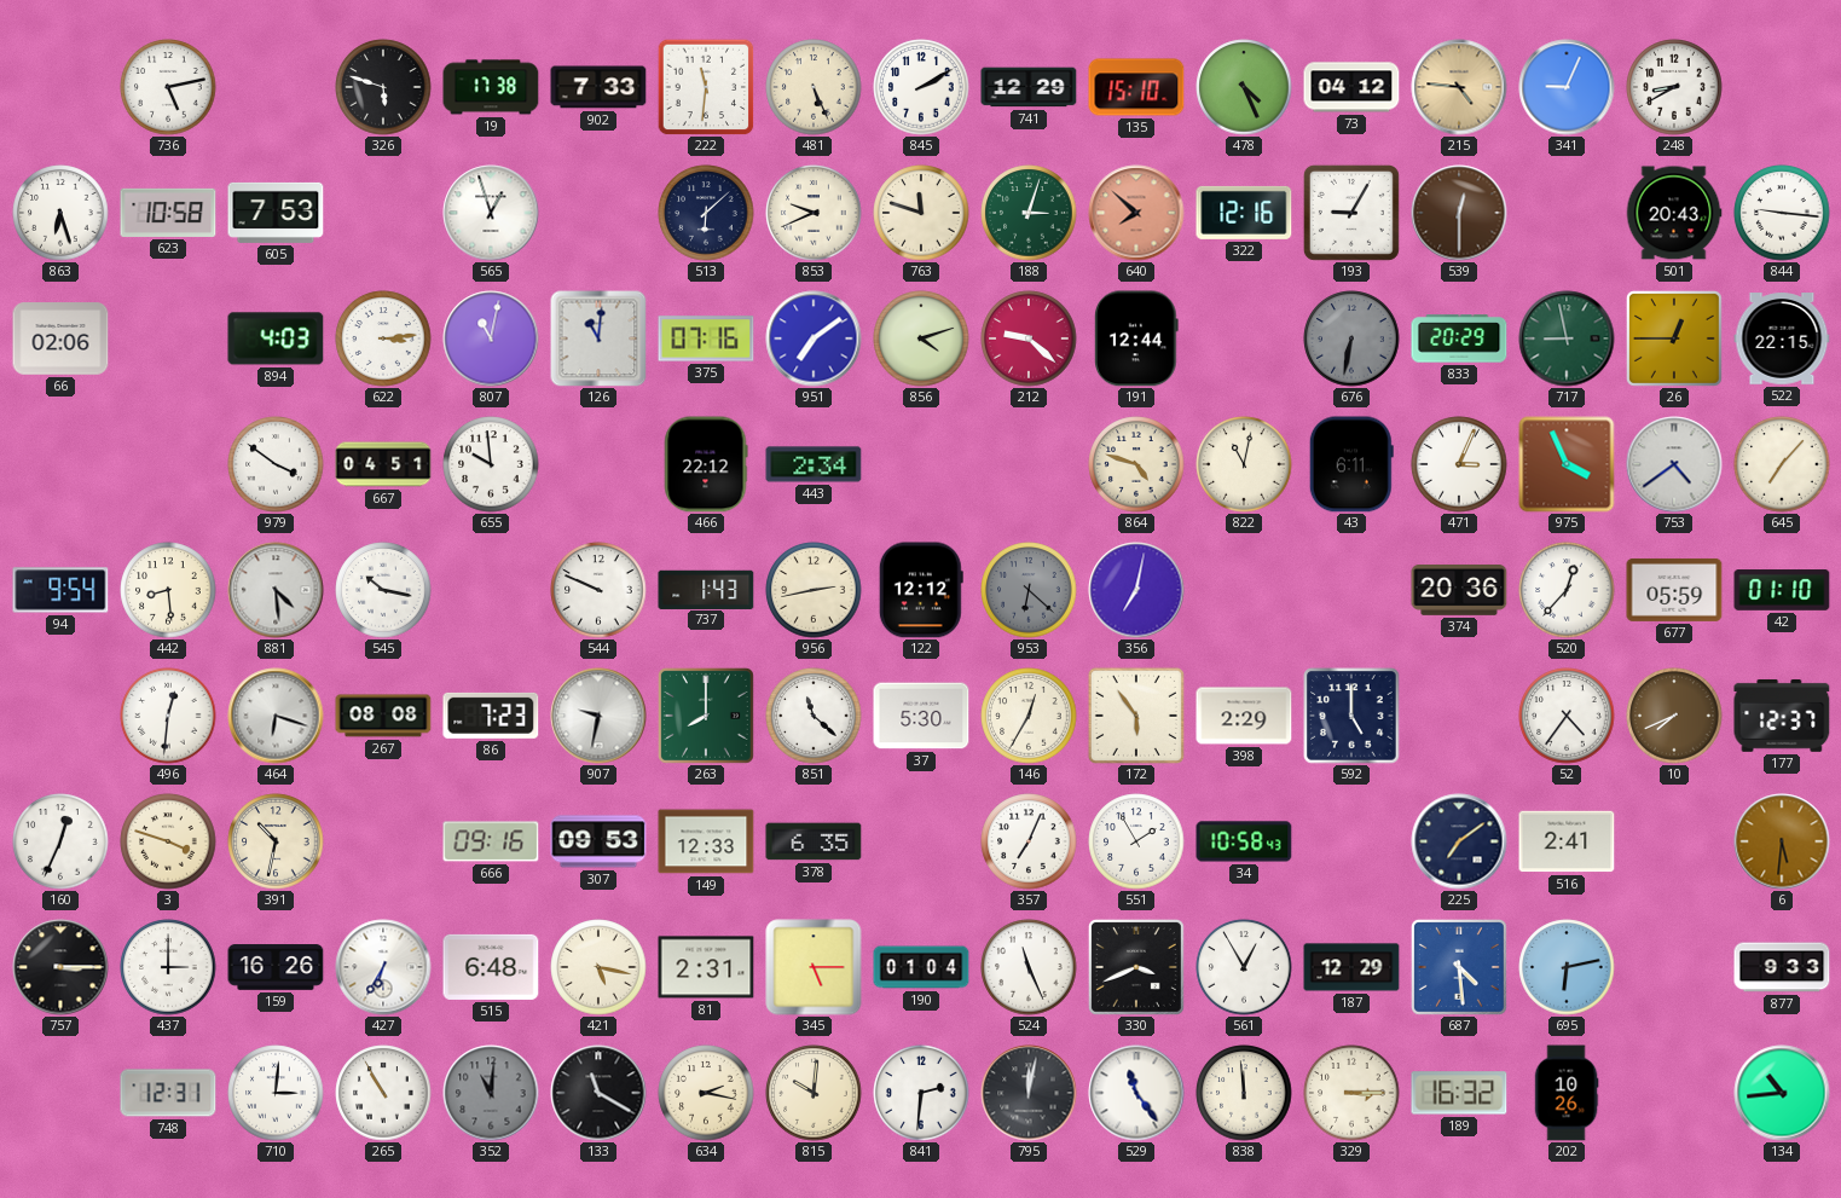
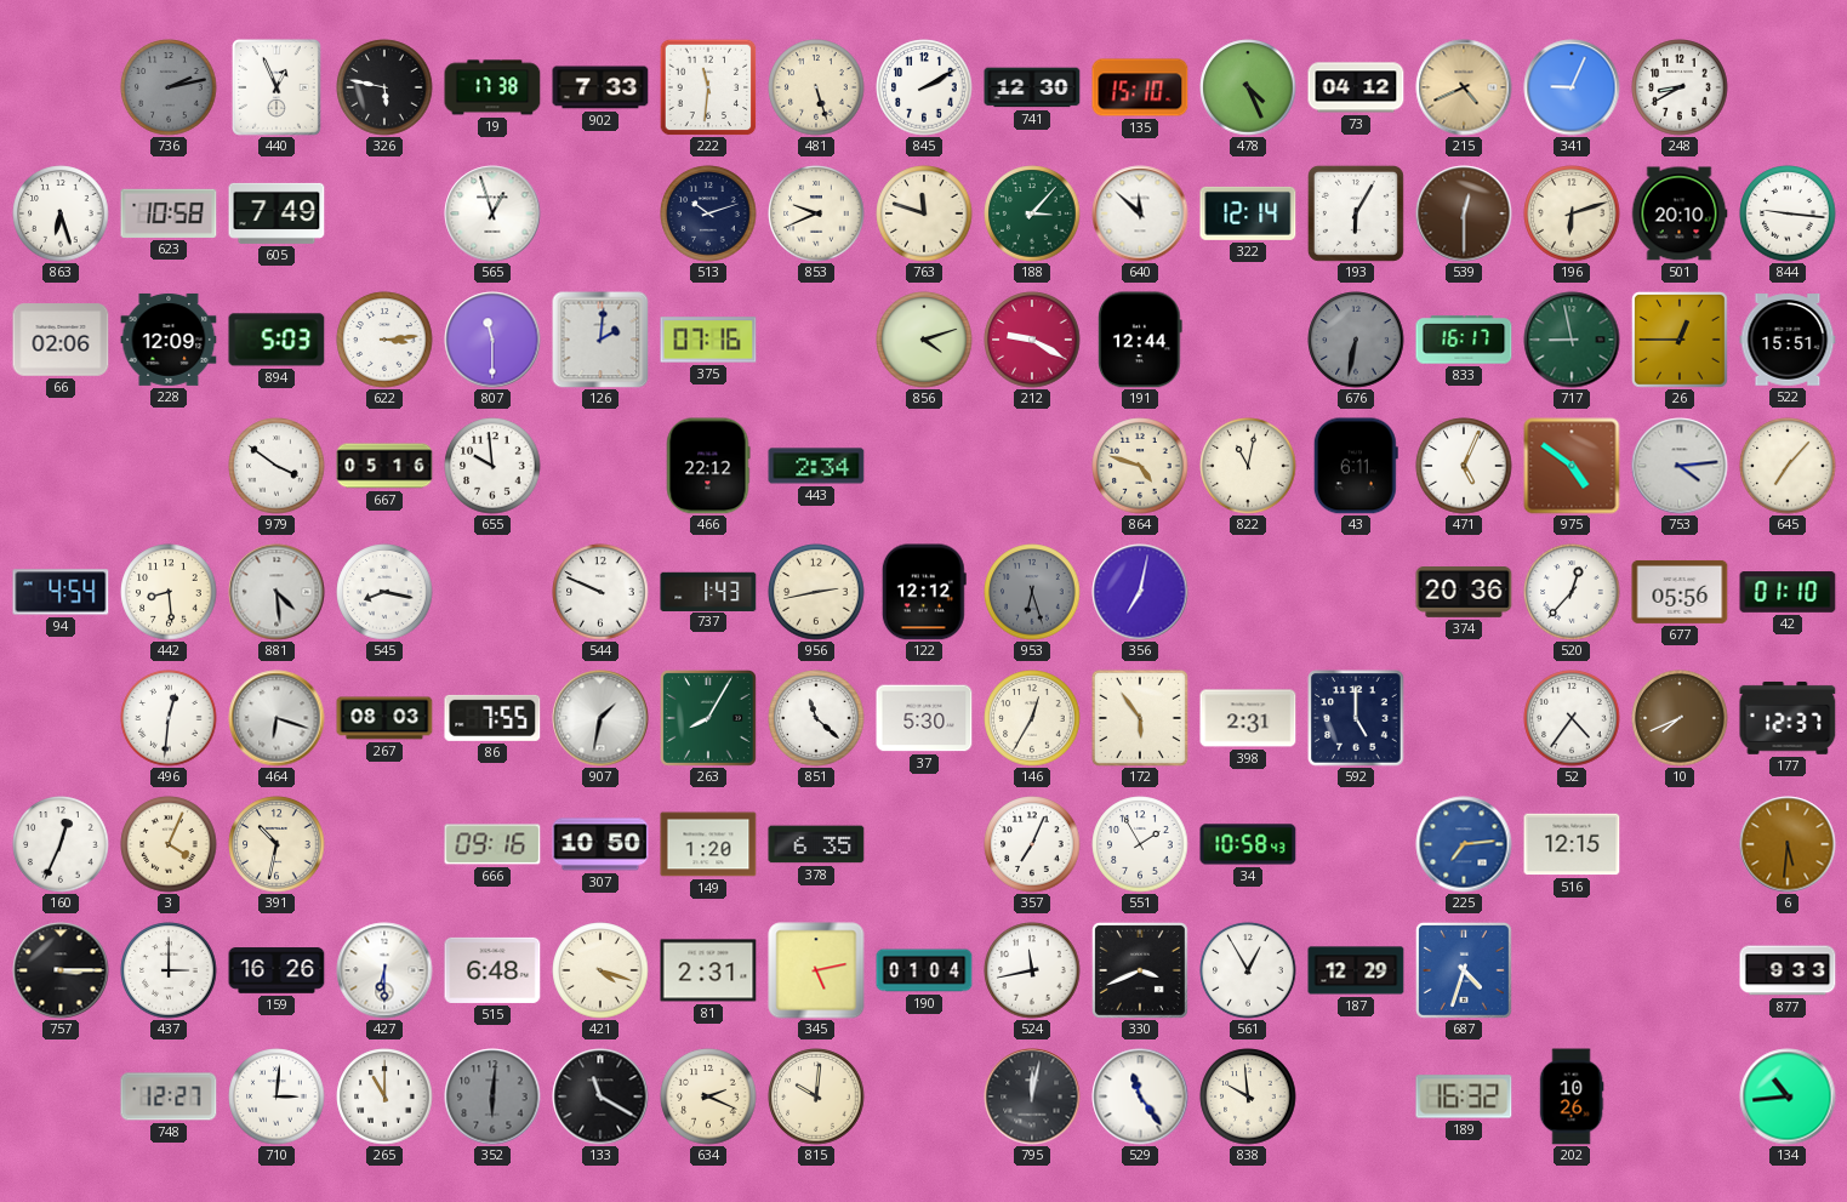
736: 5:13 -> 2:13
736 dial: white -> grey
440: none -> 12:56
326: 5:48 -> 5:47
481: 5:26 -> 5:27
741: 12:29 -> 12:30
215: 4:46 -> 4:41
605: 7:53 -> 7:49
513: 6:08 -> 10:12
188: 3:03 -> 3:07
640: 7:52 -> 11:52
640 dial: salmon -> white
322: 12:16 -> 12:14
193: 9:05 -> 6:05
196: none -> 6:12
501: 20:43 -> 20:10
228: none -> 12:09
894: 4:03 -> 5:03
807: 11:02 -> 11:30
126: 11:01 -> 2:01
951: 7:09 -> none
212: 9:22 -> 9:20
833: 20:29 -> 16:17
522: 22:15 -> 15:51
667: 04:51 -> 05:16
471: 3:04 -> 5:04
975: 3:56 -> 4:51
753: 4:39 -> 4:14
94: 9:54 -> 4:54
545: 10:17 -> 8:17
953: 6:22 -> 6:27
677: 05:59 -> 05:56
267: 08:08 -> 08:03
86: 7:23 -> 7:55
907: 9:32 -> 1:32
263: 8:00 -> 8:05
398: 2:29 -> 2:31
3: 3:48 -> 4:04
307: 09:53 -> 10:50
149: 12:33 -> 1:20
225: 7:09 -> 7:14
225 dial: navy -> blue
516: 2:41 -> 12:15
427: 6:35 -> 6:30
421: 5:17 -> 4:18
345: 5:15 -> 5:13
524: 11:26 -> 11:43
687: 4:29 -> 4:33
695: 6:13 -> none
748: 12:31 -> 12:27
265: 10:55 -> 11:00
352: 11:01 -> 6:01
634: 2:17 -> 2:19
841: 2:31 -> none
838: 11:59 -> 9:59
329: 3:15 -> none
